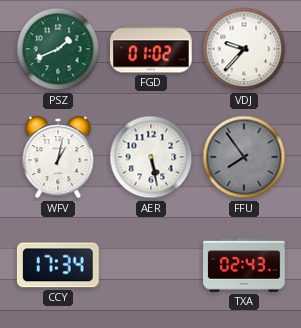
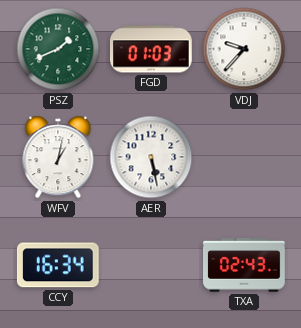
FGD: 01:02 -> 01:03
FFU: 7:54 -> none
CCY: 17:34 -> 16:34
